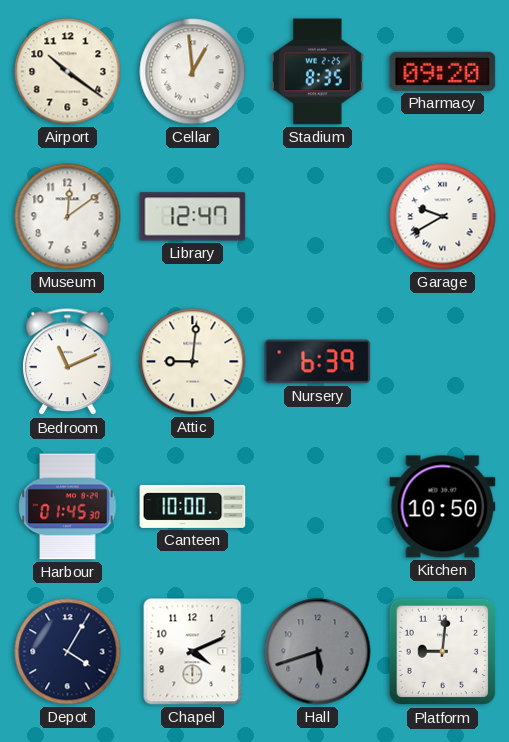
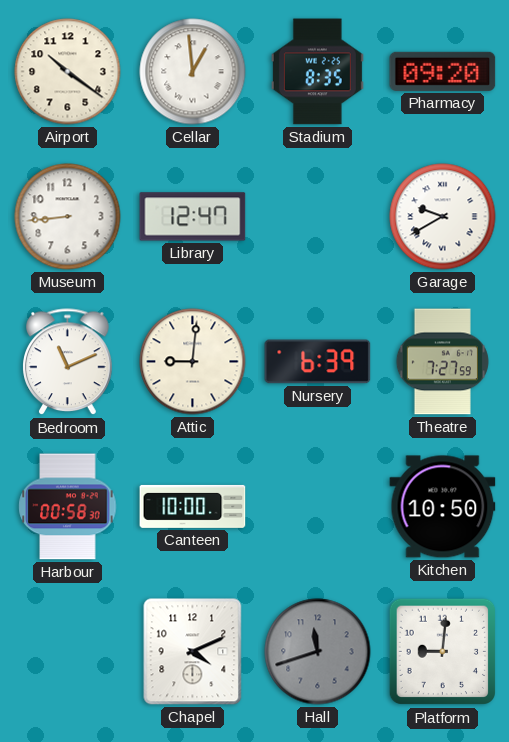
Museum: 12:09 -> 8:44
Theatre: none -> 7:27
Harbour: 01:45 -> 00:58
Depot: 4:05 -> none
Hall: 5:42 -> 11:42
